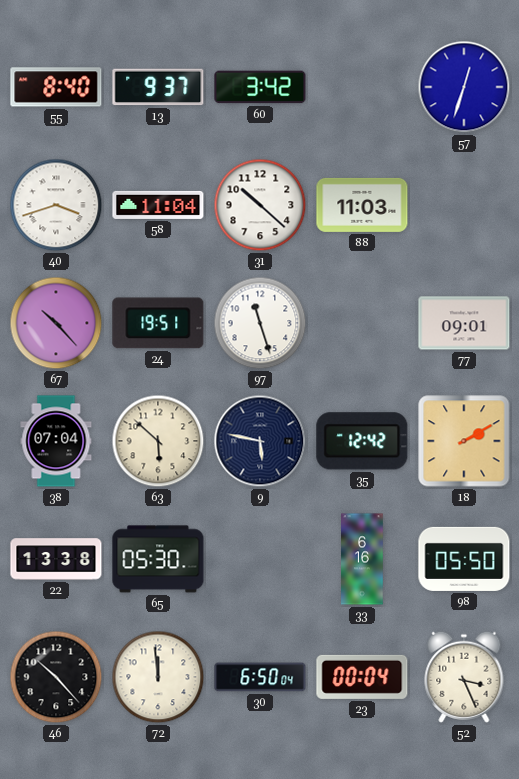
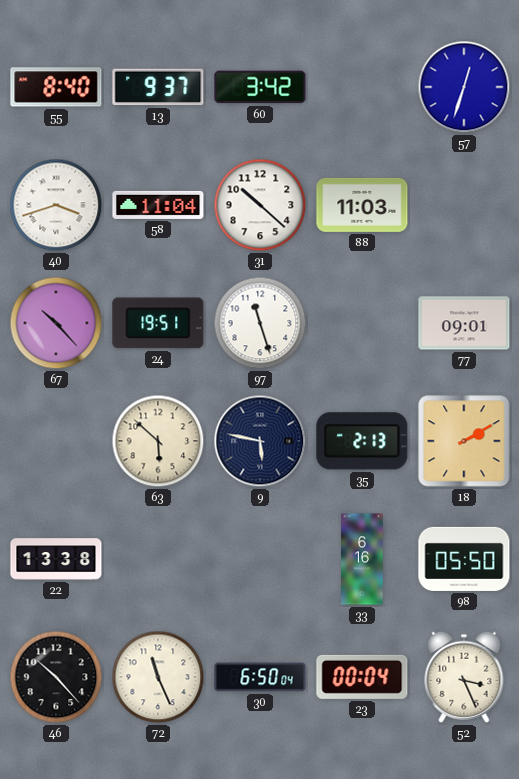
38: 07:04 -> none
35: 12:42 -> 2:13
65: 05:30 -> none
72: 11:59 -> 11:26
